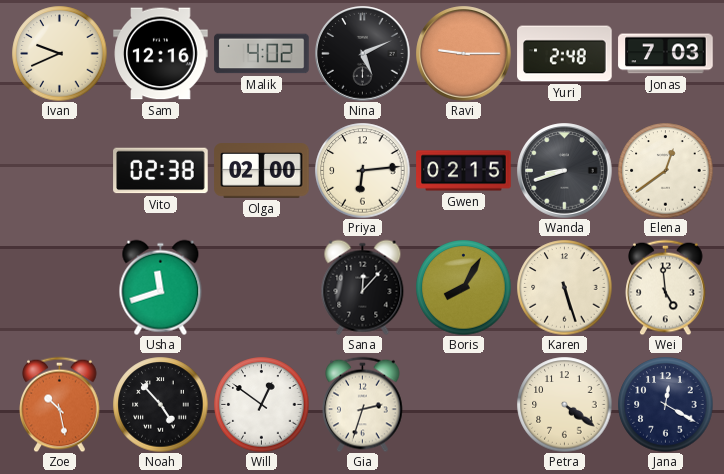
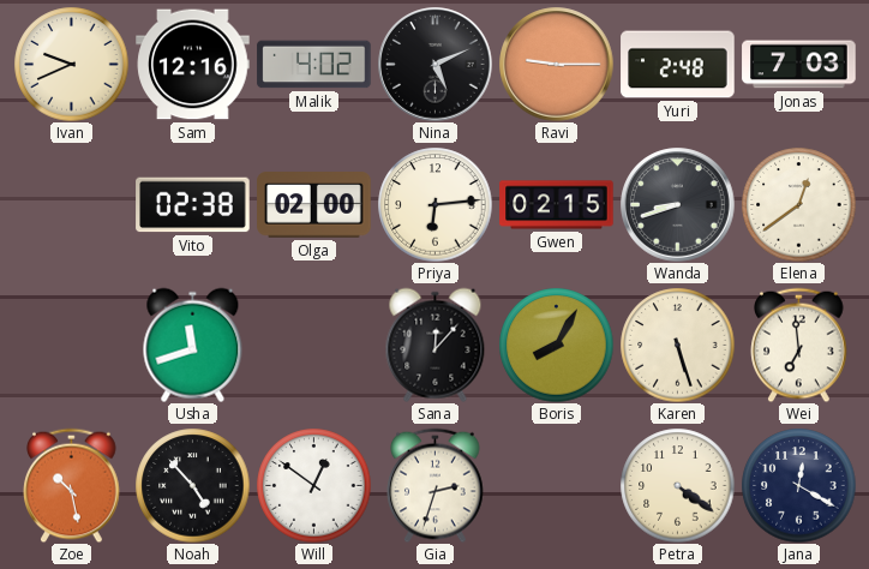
Wei: 4:59 -> 6:59
